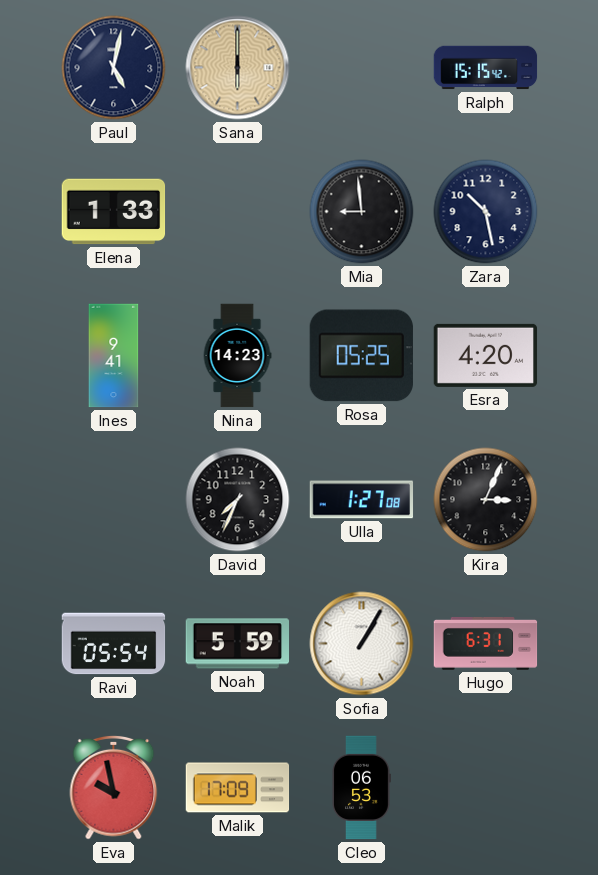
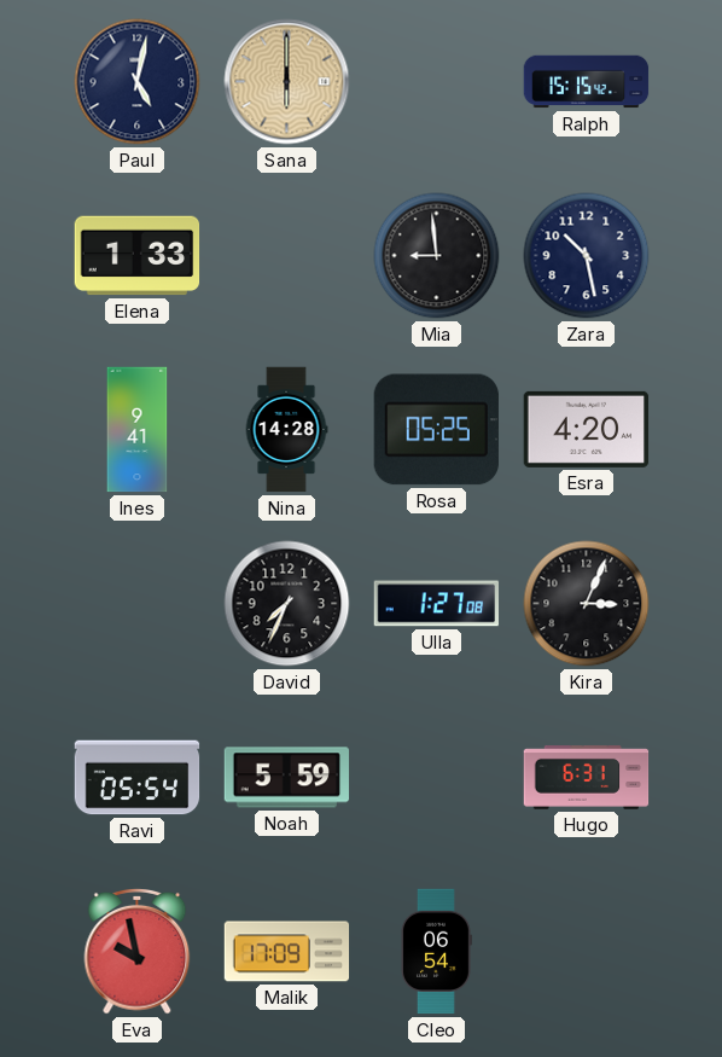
Nina: 14:23 -> 14:28
Sofia: 1:05 -> none
Cleo: 06:53 -> 06:54
